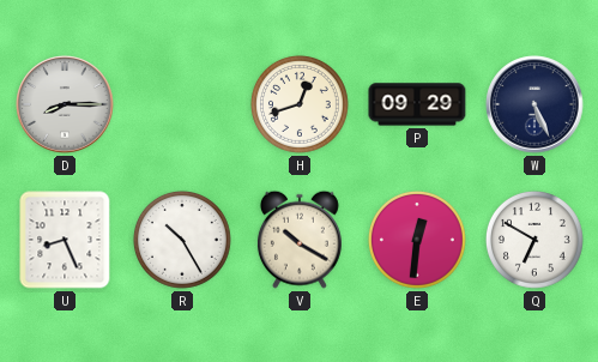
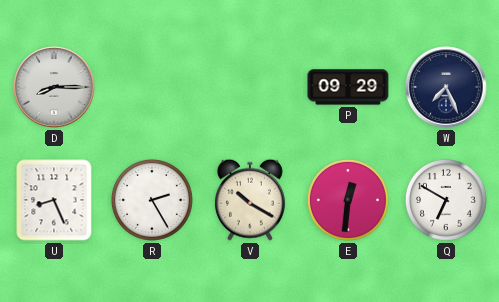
H: 12:42 -> none
W: 5:26 -> 7:26
R: 10:25 -> 2:25
